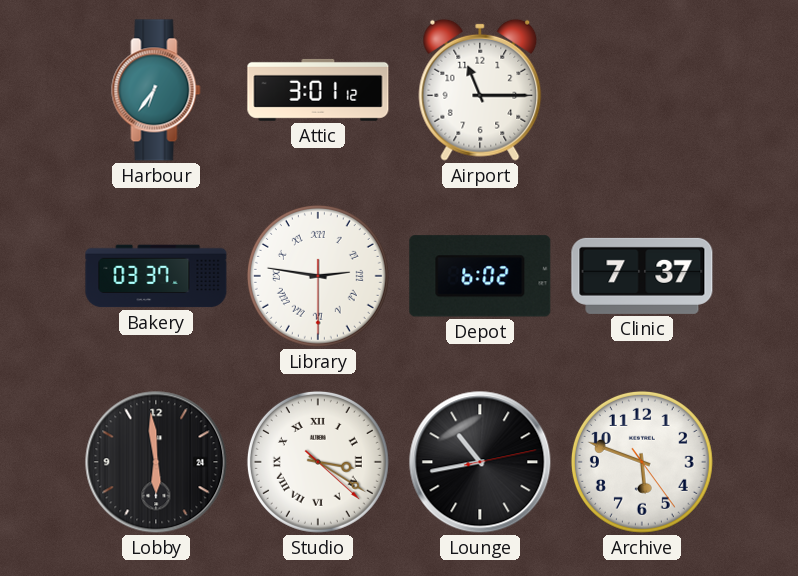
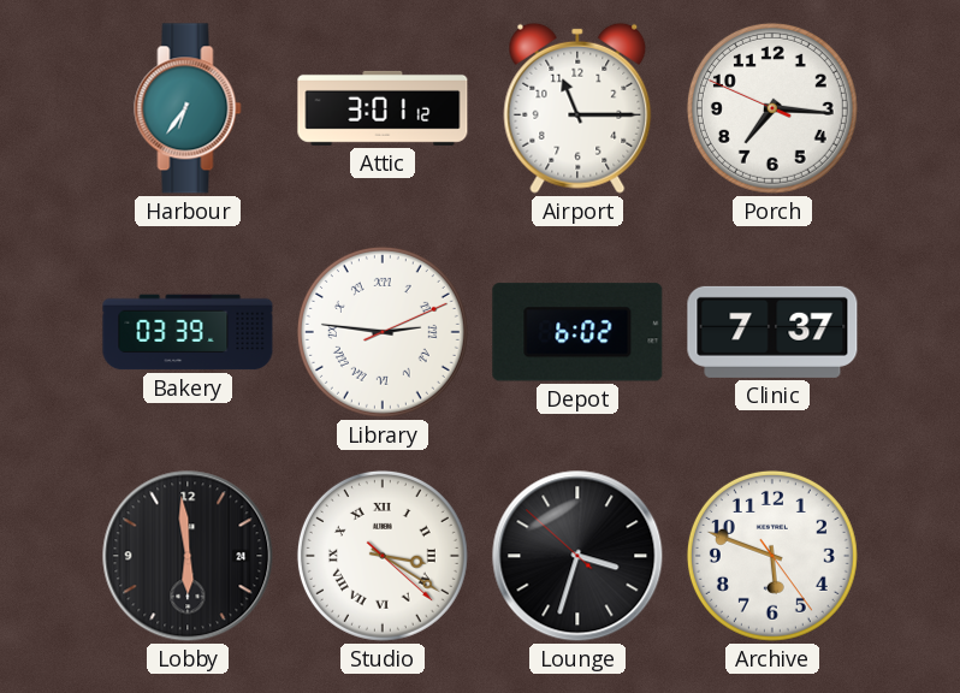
Porch: none -> 7:15
Bakery: 03:37 -> 03:39
Library: 2:46:30 -> 2:46:11
Lounge: 10:43 -> 3:32
